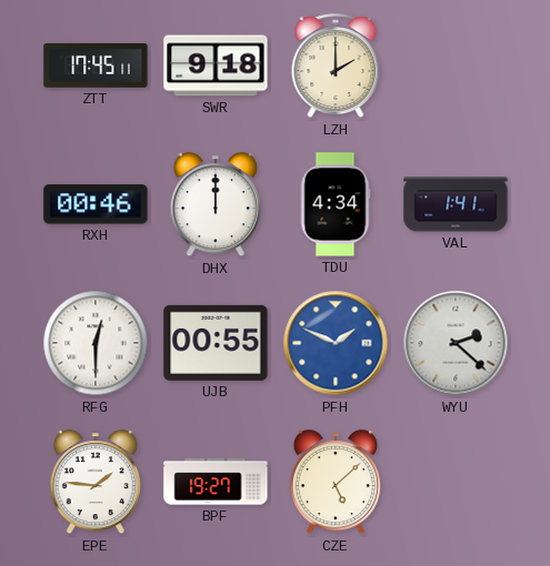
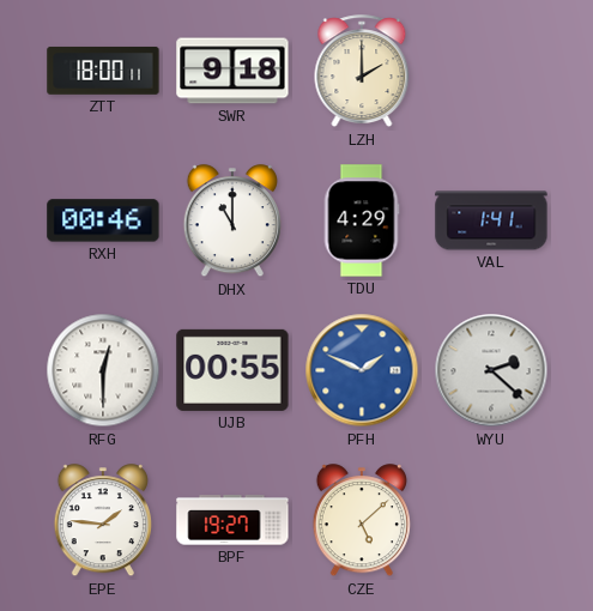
ZTT: 17:45 -> 18:00
DHX: 12:00 -> 11:00
TDU: 4:34 -> 4:29
